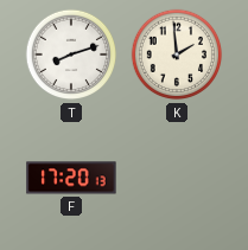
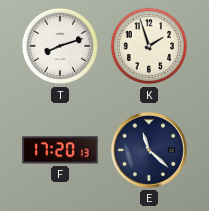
K: 1:59 -> 1:57
E: none -> 11:22
